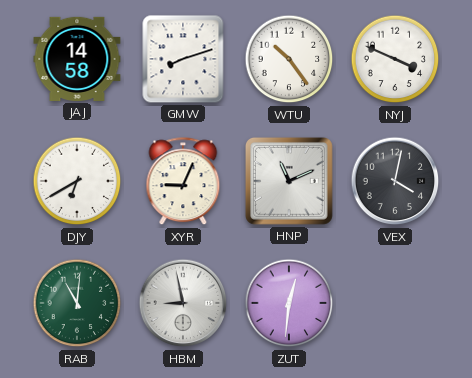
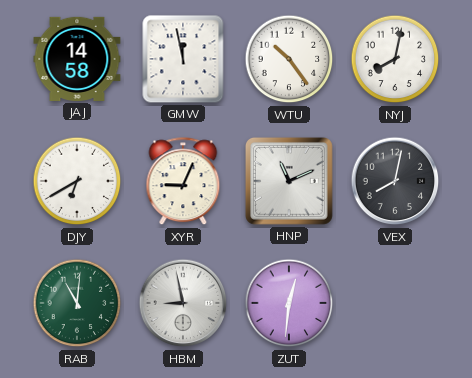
GMW: 8:12 -> 11:58
NYJ: 3:49 -> 8:02
VEX: 4:02 -> 8:02
